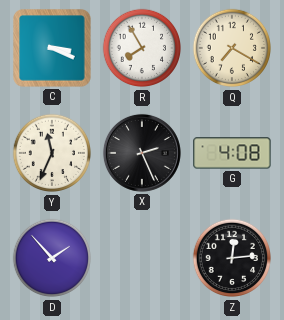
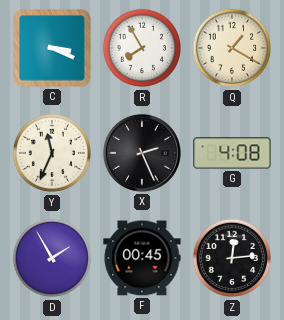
Q: 7:20 -> 1:20
D: 1:53 -> 1:55
F: none -> 00:45
